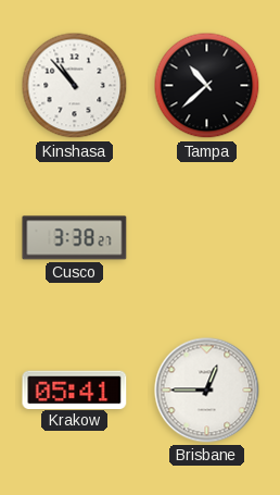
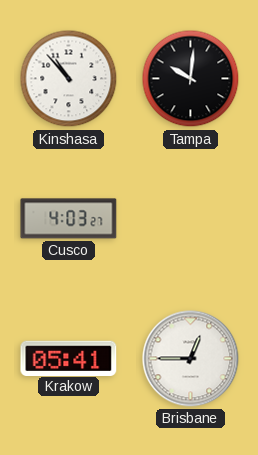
Tampa: 10:38 -> 10:01
Cusco: 3:38 -> 4:03
